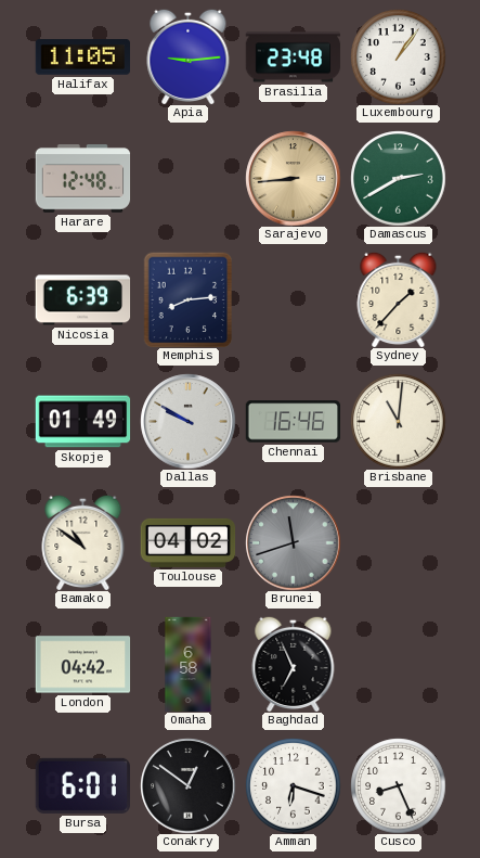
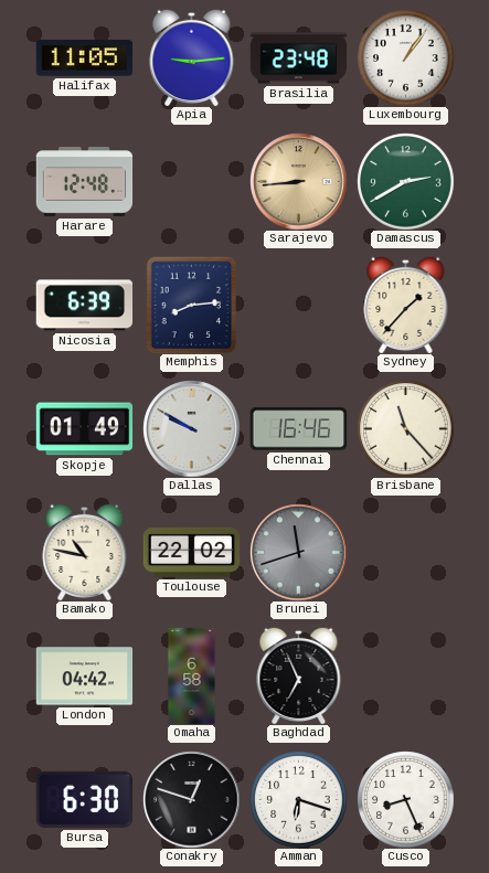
Brisbane: 11:01 -> 11:23
Bamako: 10:51 -> 10:47
Toulouse: 04:02 -> 22:02
Bursa: 6:01 -> 6:30
Conakry: 12:51 -> 12:48
